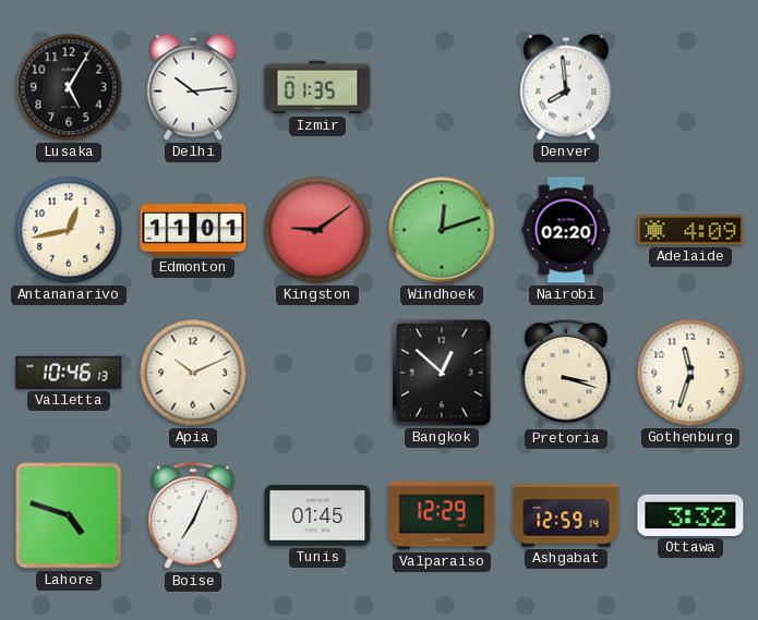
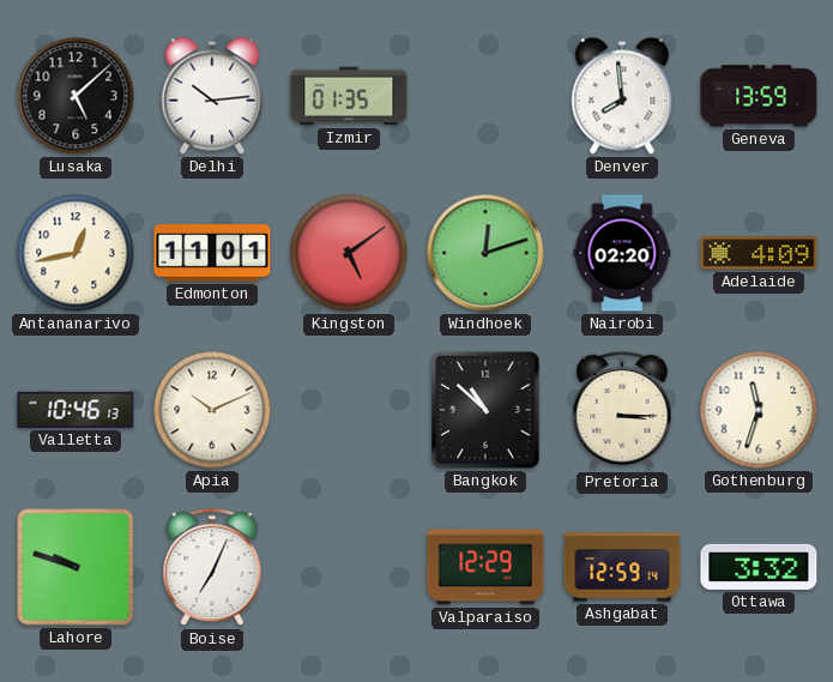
Lusaka: 5:05 -> 5:08
Geneva: none -> 13:59
Kingston: 9:09 -> 5:09
Bangkok: 12:52 -> 10:52
Pretoria: 3:18 -> 3:15
Lahore: 4:48 -> 9:48
Tunis: 01:45 -> none
